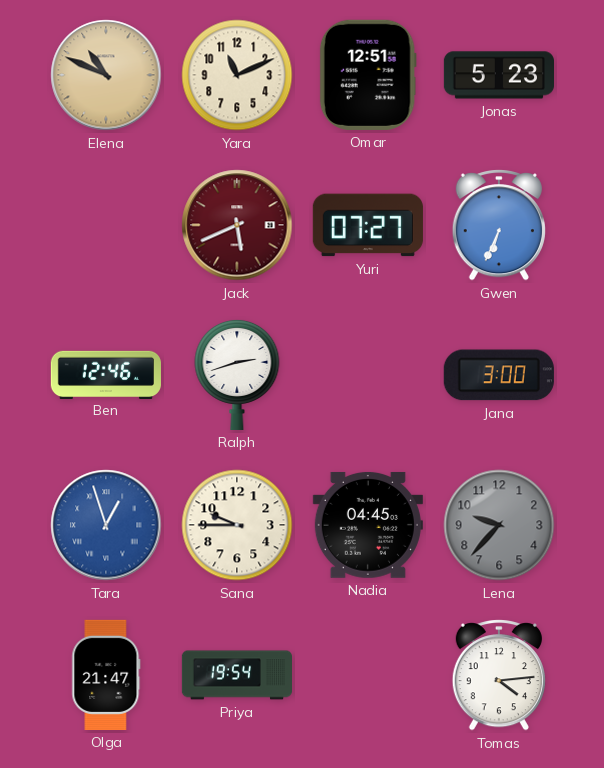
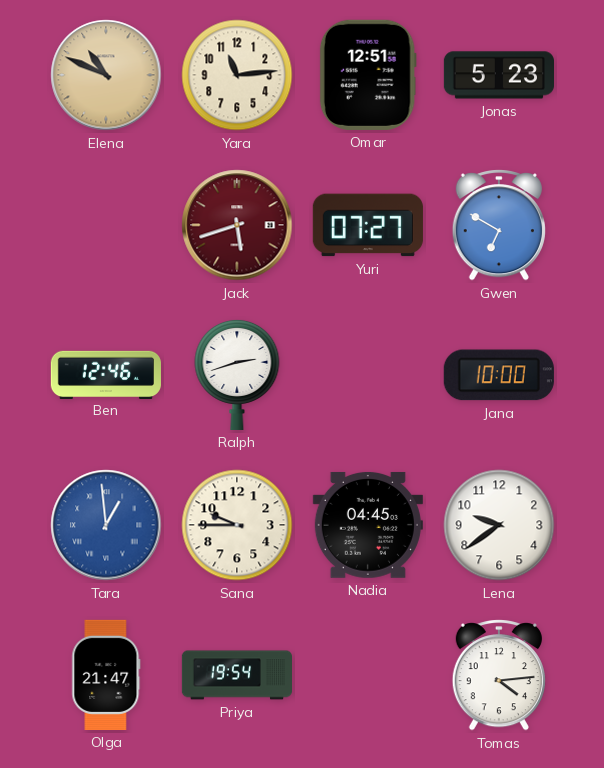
Yara: 11:11 -> 11:14
Jack: 5:41 -> 5:42
Gwen: 6:34 -> 6:50
Jana: 3:00 -> 10:00
Tara: 12:57 -> 12:59
Lena: 9:37 -> 9:39
Lena dial: grey -> white
